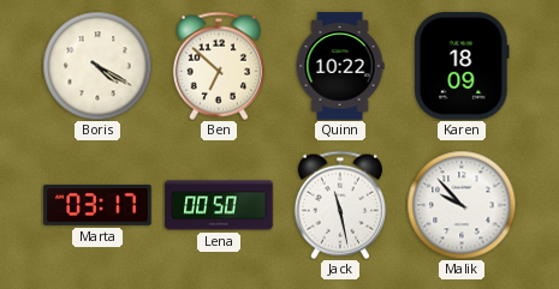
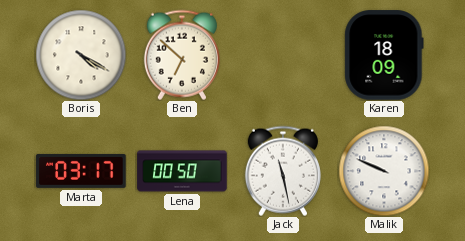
Quinn: 10:22 -> none
Malik: 9:53 -> 9:49
